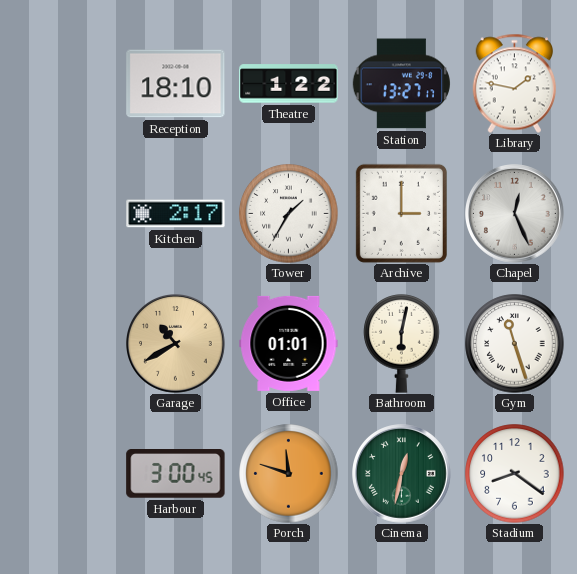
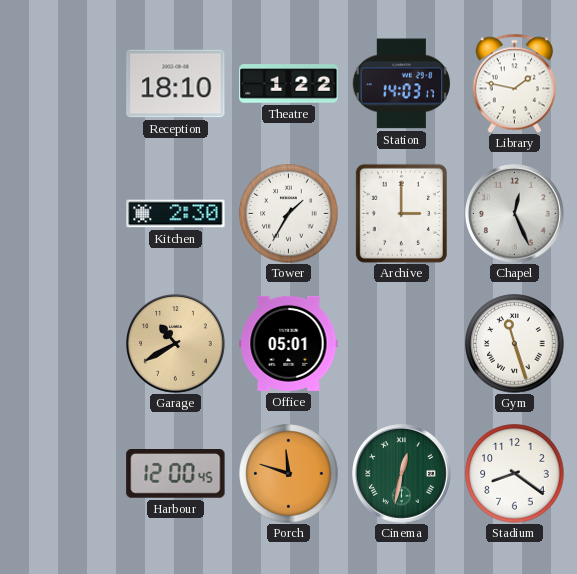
Station: 13:27 -> 14:03
Kitchen: 2:17 -> 2:30
Office: 01:01 -> 05:01
Bathroom: 6:02 -> none
Harbour: 3:00 -> 12:00
